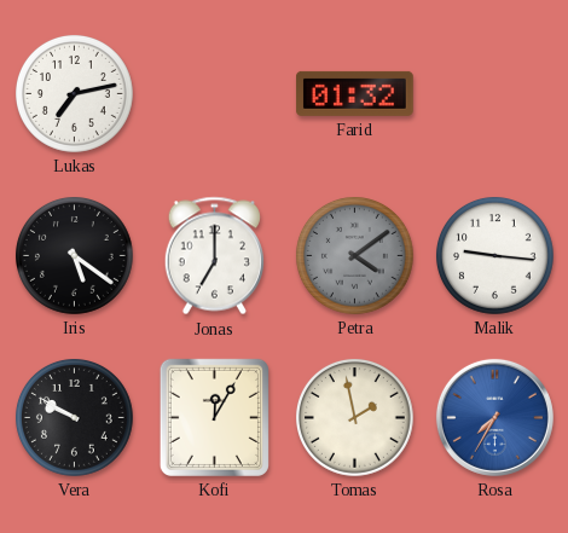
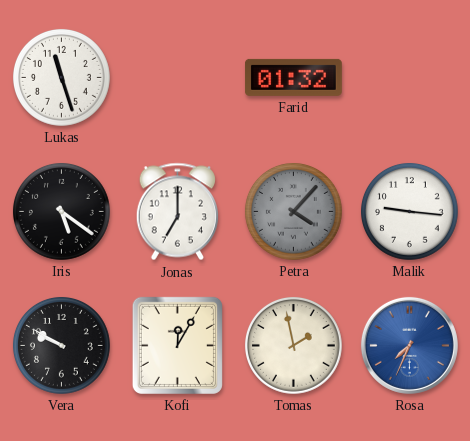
Lukas: 7:13 -> 11:27
Petra: 4:09 -> 4:07
Rosa: 7:35 -> 7:34
